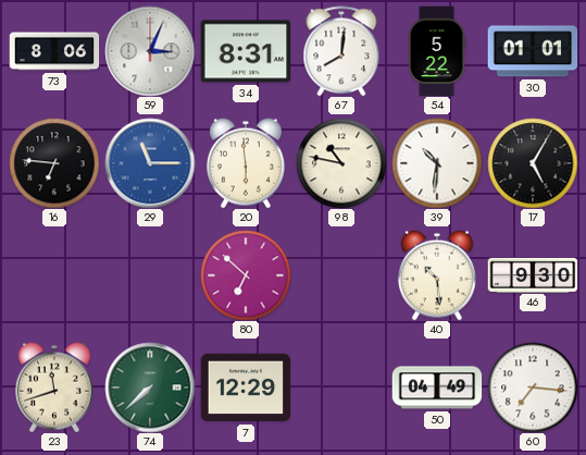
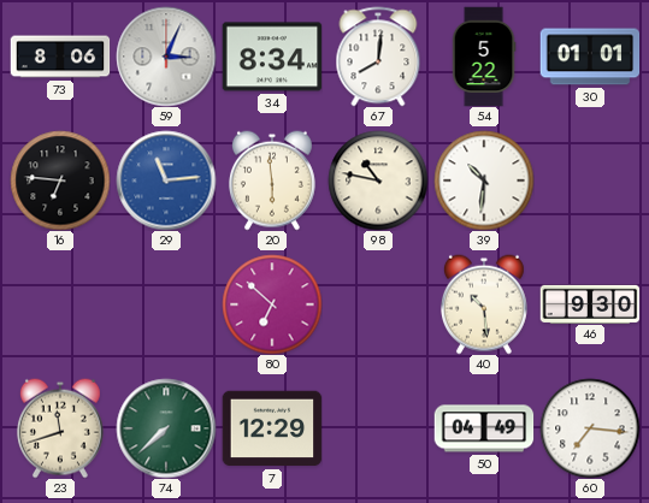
34: 8:31 -> 8:34
29: 11:15 -> 11:14
17: 5:05 -> none
